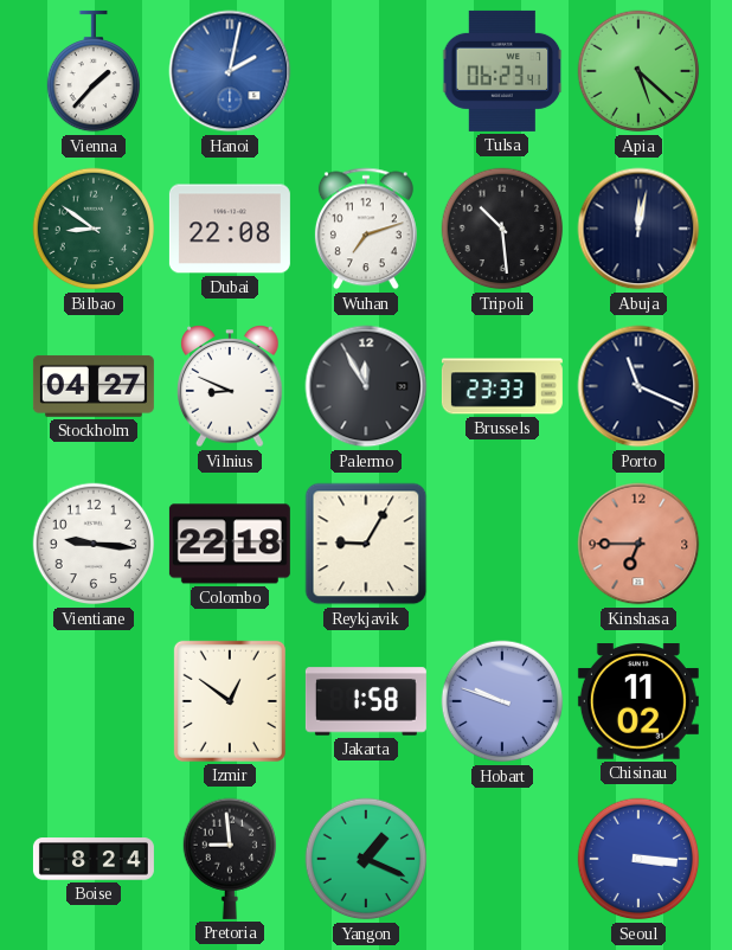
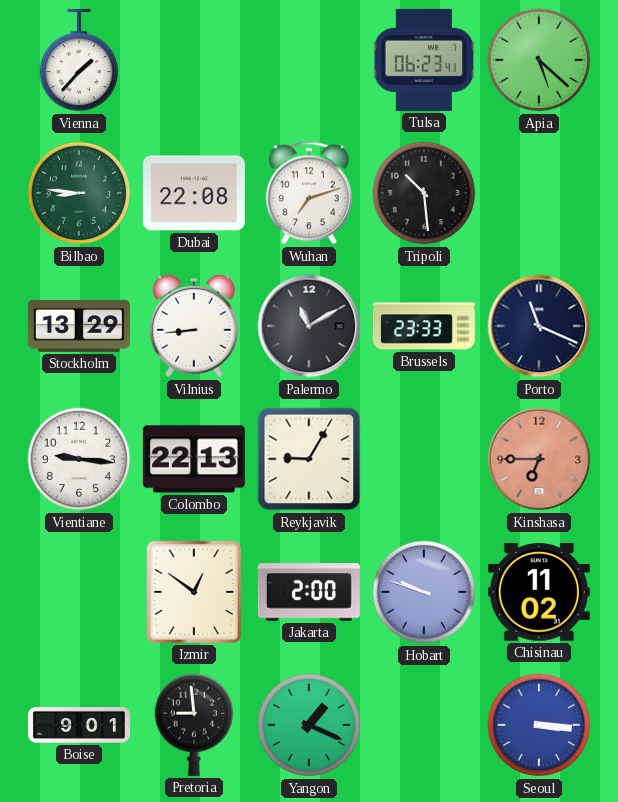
Hanoi: 2:02 -> none
Bilbao: 8:51 -> 8:46
Abuja: 12:02 -> none
Stockholm: 04:27 -> 13:29
Vilnius: 8:49 -> 8:44
Palermo: 11:55 -> 11:10
Colombo: 22:18 -> 22:13
Jakarta: 1:58 -> 2:00
Boise: 8:24 -> 9:01
